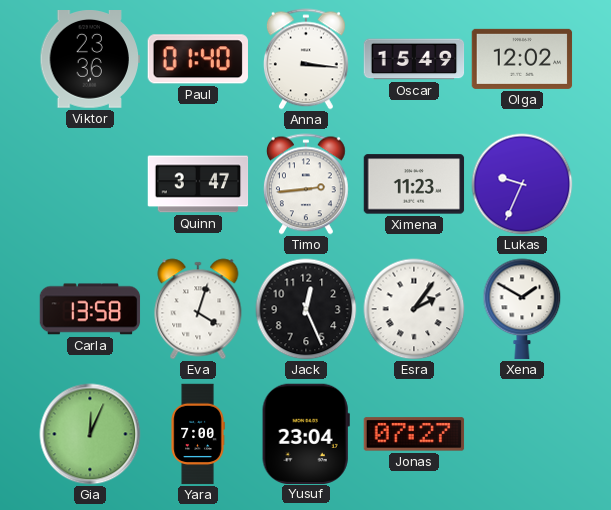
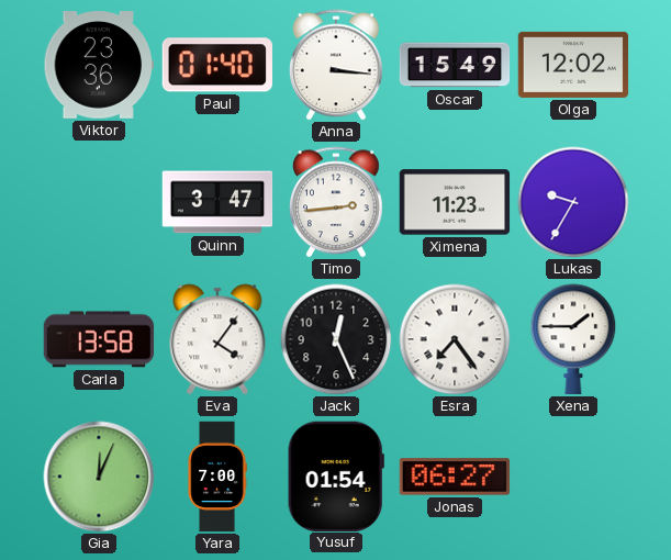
Lukas: 9:34 -> 9:35
Eva: 4:03 -> 4:06
Esra: 2:06 -> 7:24
Xena: 1:50 -> 1:45
Yusuf: 23:04 -> 01:54
Jonas: 07:27 -> 06:27
